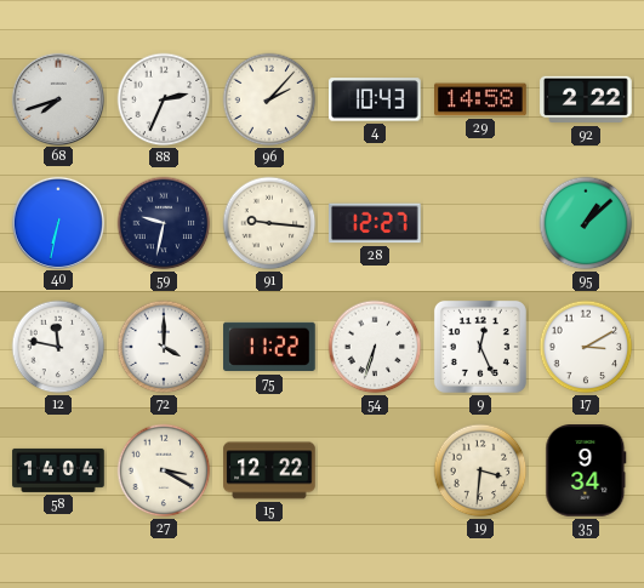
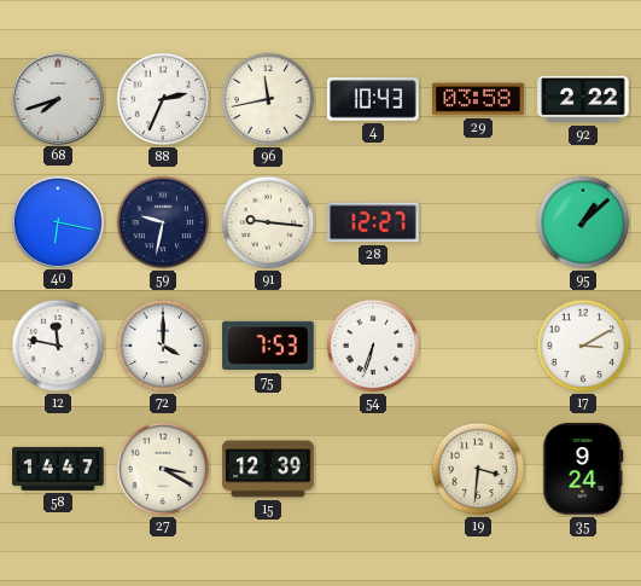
96: 2:07 -> 11:43
29: 14:58 -> 03:58
40: 6:32 -> 6:17
75: 11:22 -> 7:53
9: 12:26 -> none
58: 14:04 -> 14:47
15: 12:22 -> 12:39
35: 9:34 -> 9:24
